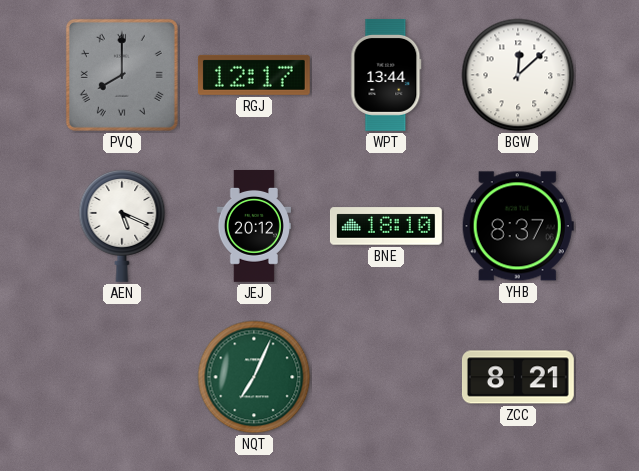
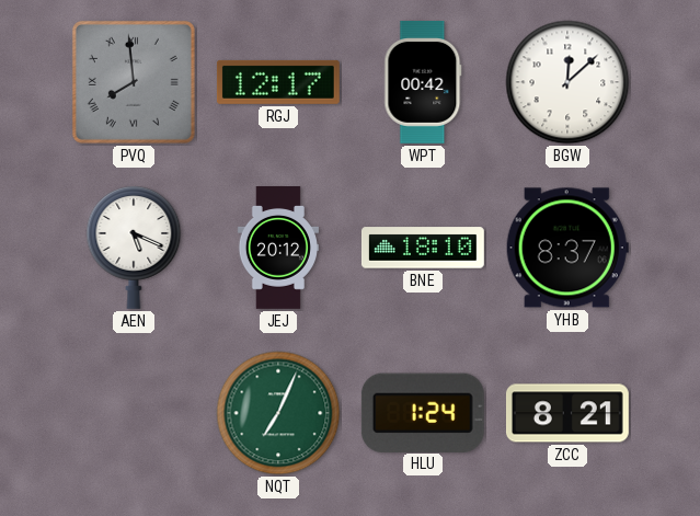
PVQ: 8:00 -> 7:59
WPT: 13:44 -> 00:42
HLU: none -> 1:24
